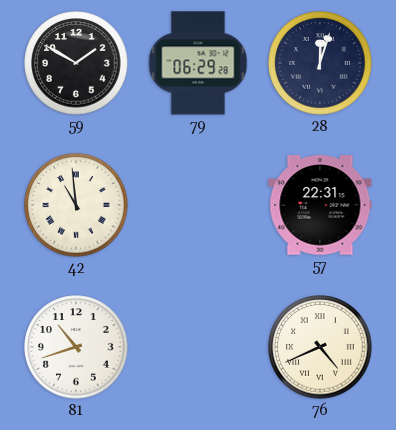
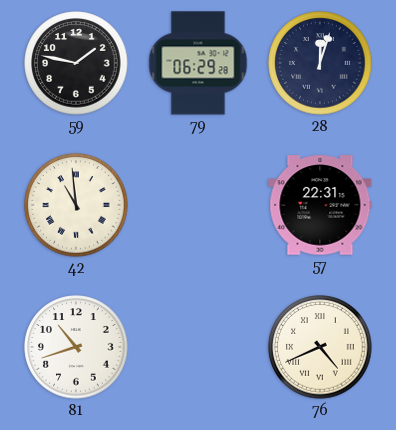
59: 1:50 -> 1:47
